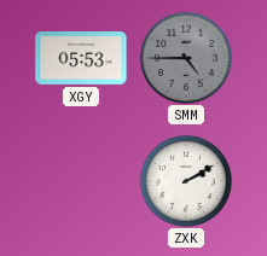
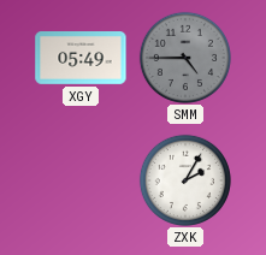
XGY: 05:53 -> 05:49
ZXK: 2:10 -> 2:05
